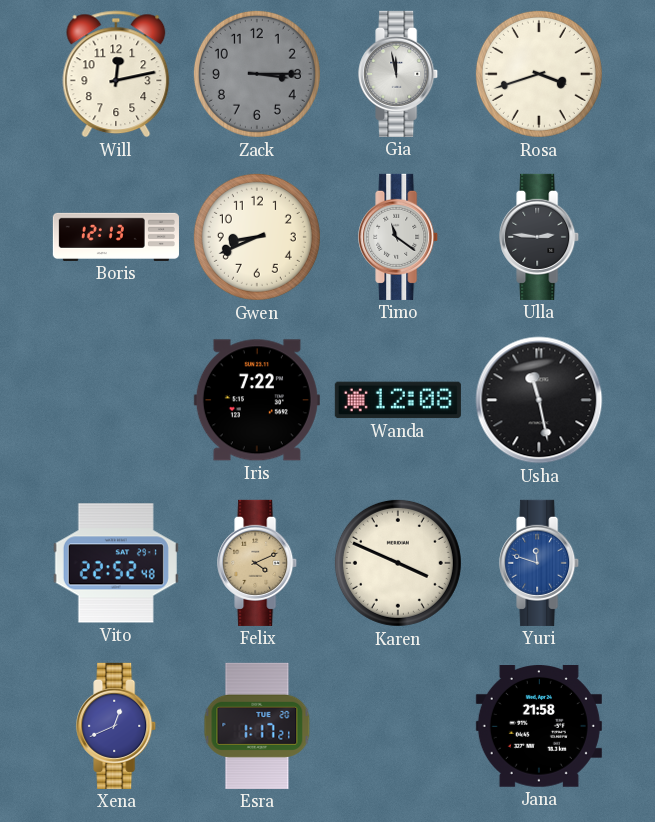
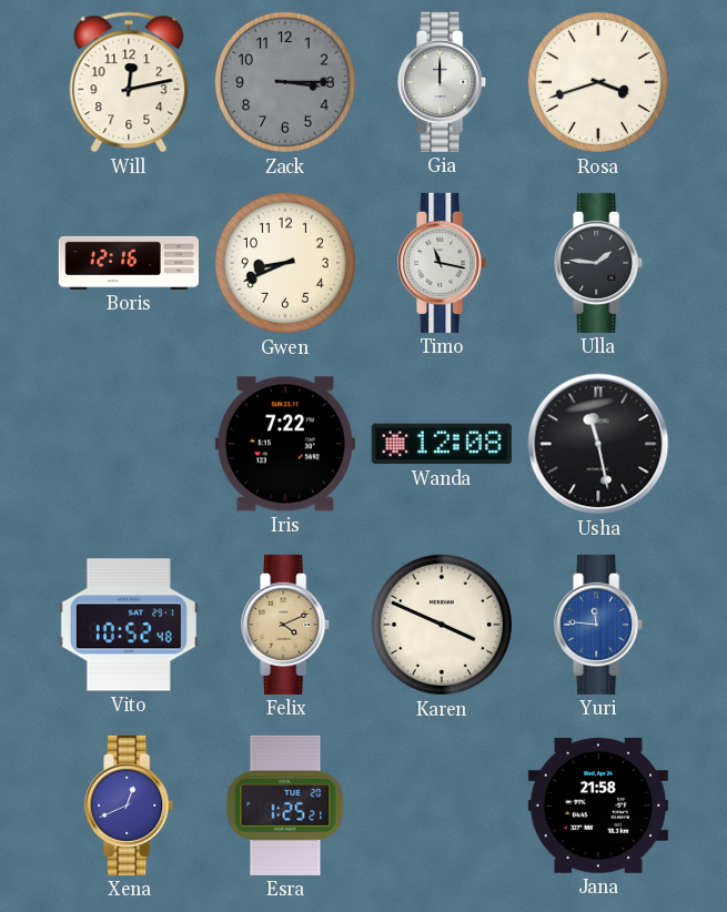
Gia: 11:58 -> 12:00
Boris: 12:13 -> 12:16
Timo: 11:21 -> 11:17
Ulla: 2:46 -> 1:46
Vito: 22:52 -> 10:52
Yuri: 11:48 -> 11:46
Esra: 1:17 -> 1:25
